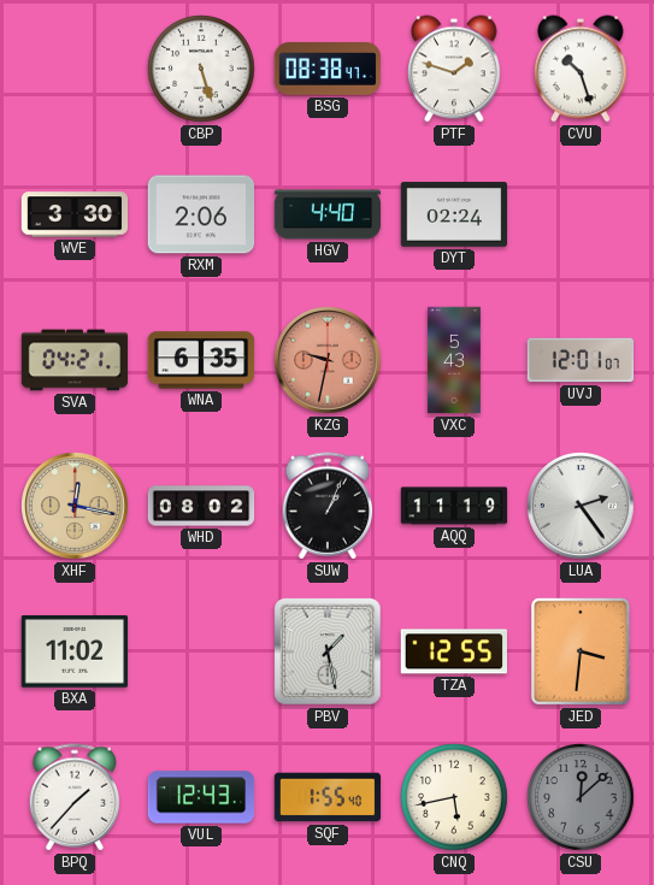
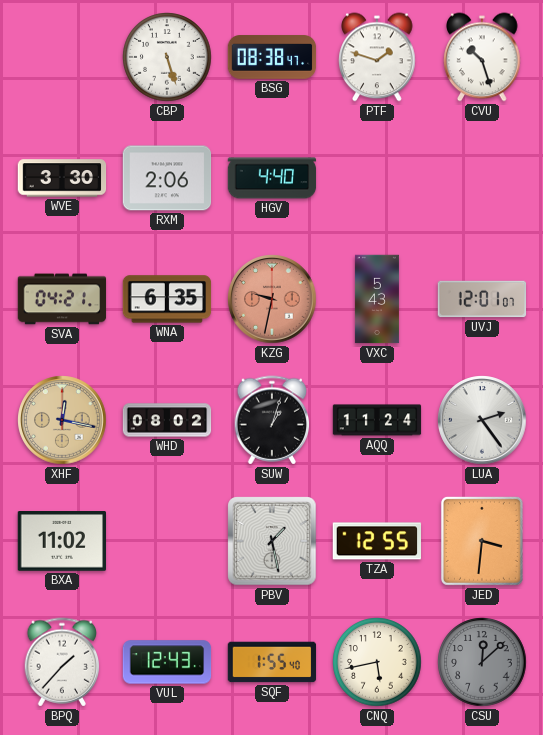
DYT: 02:24 -> none
SUW: 1:04 -> 1:03
AQQ: 11:19 -> 11:24
